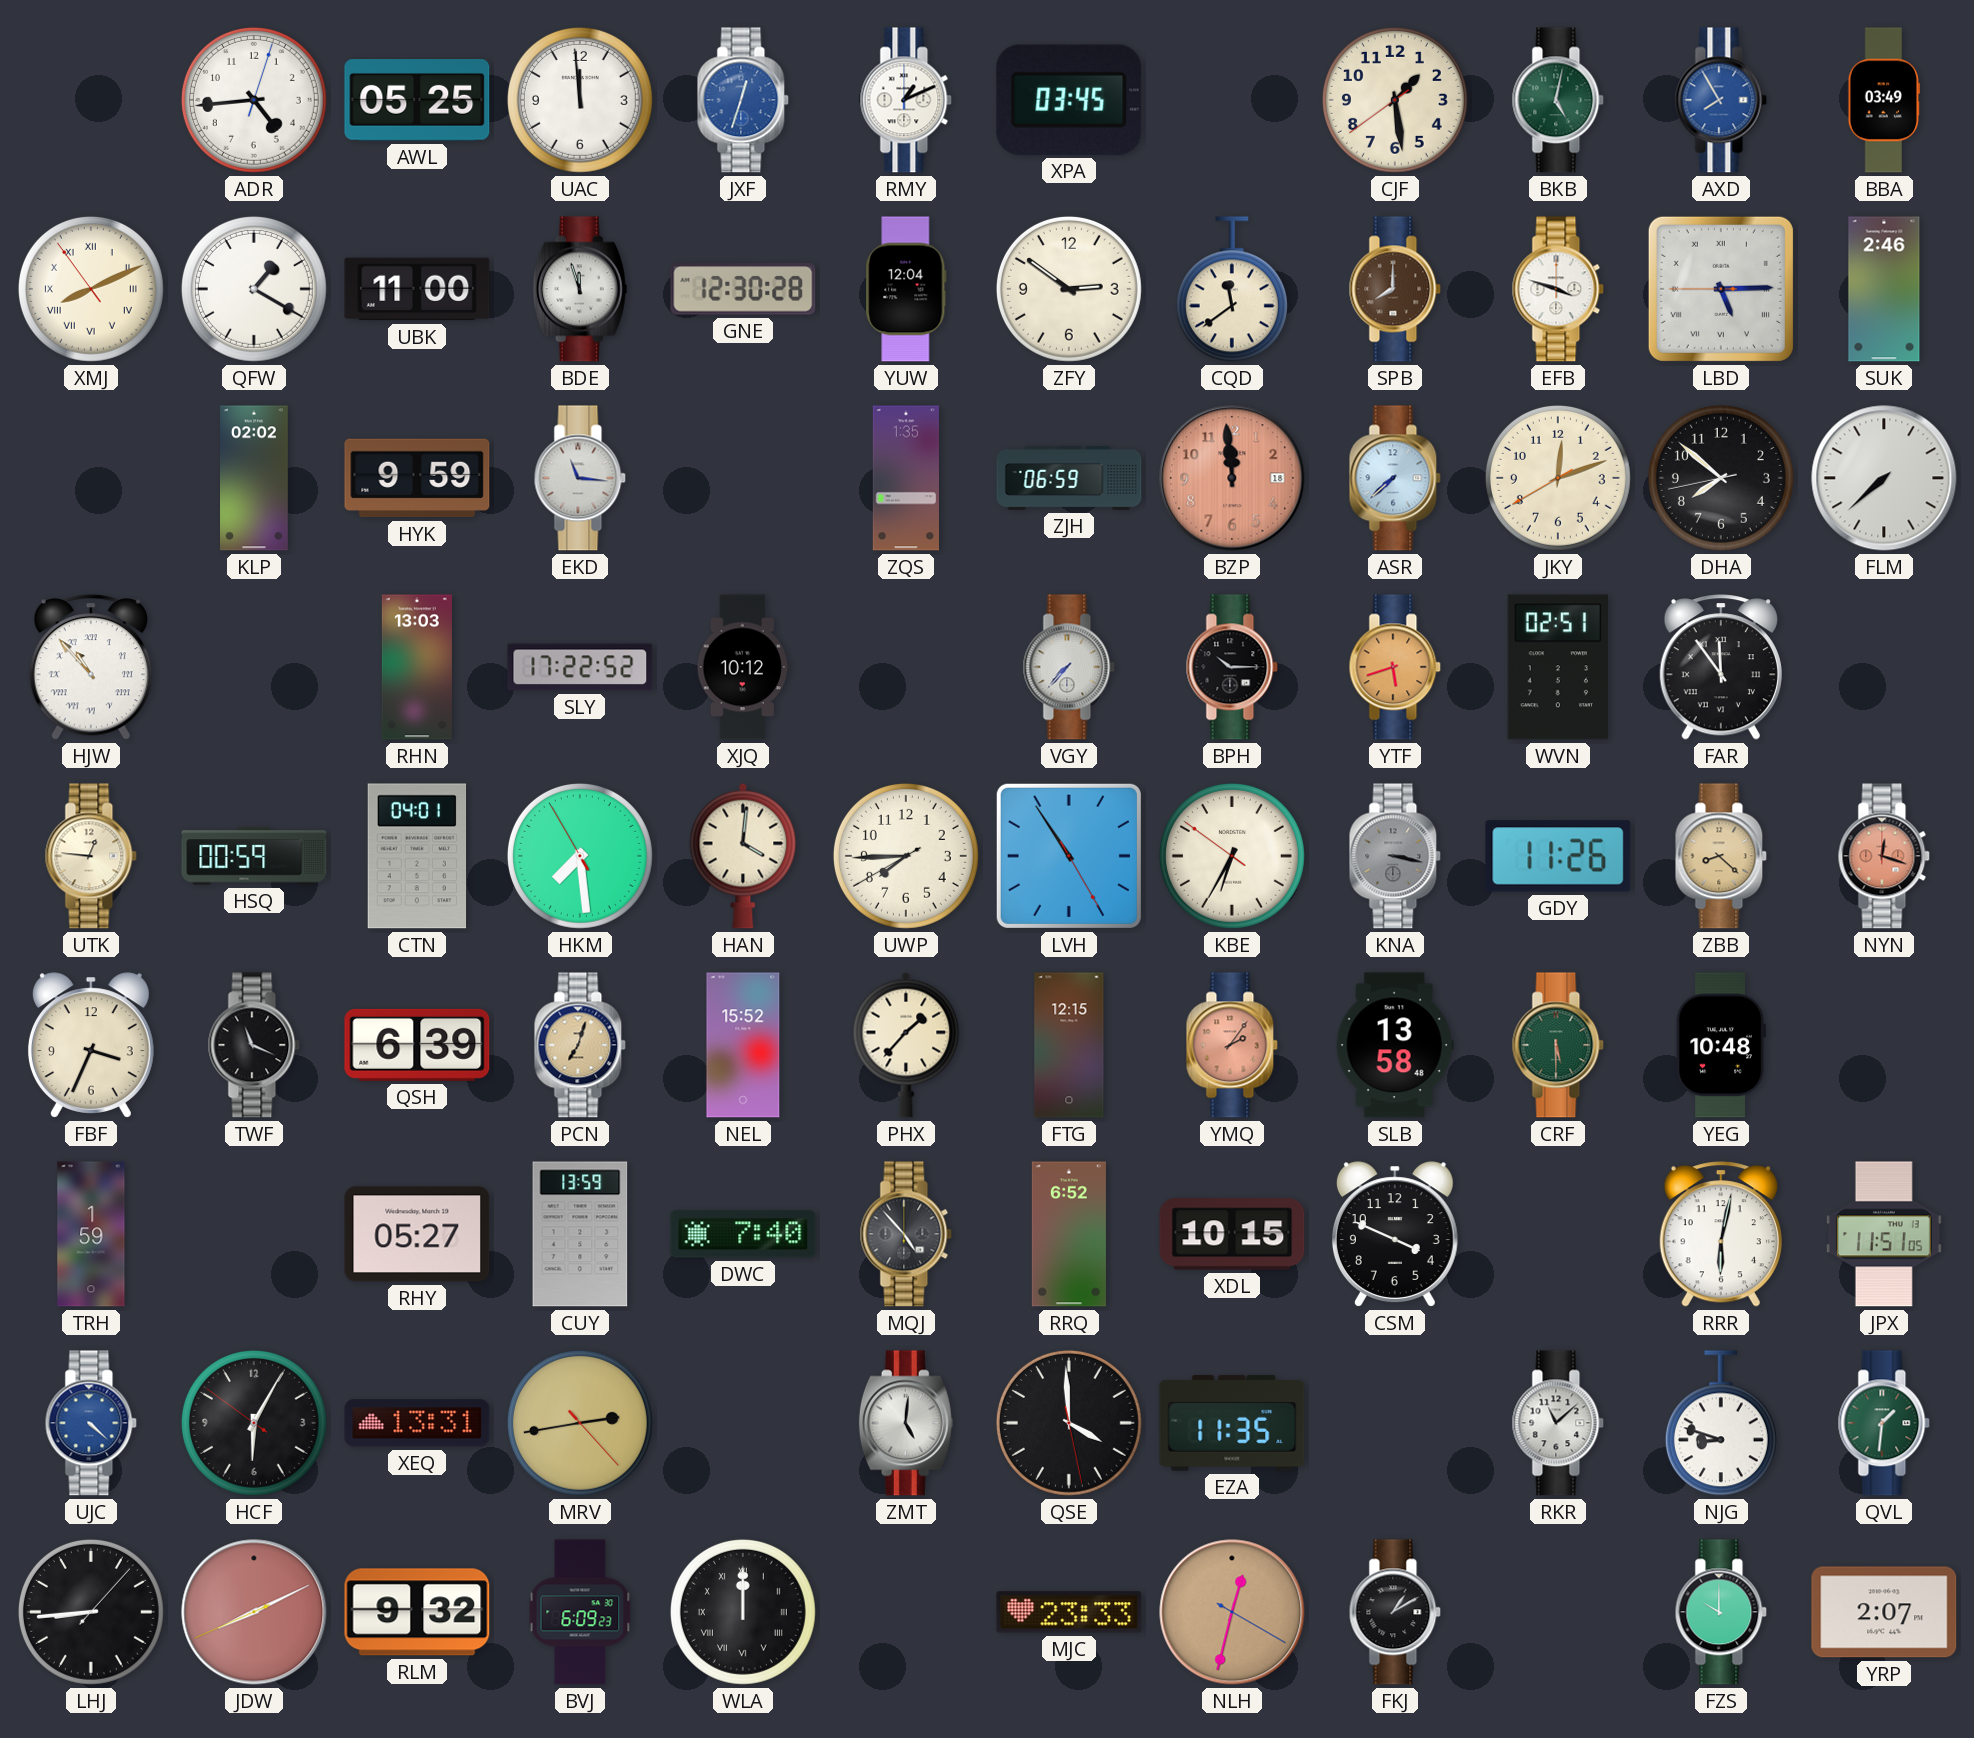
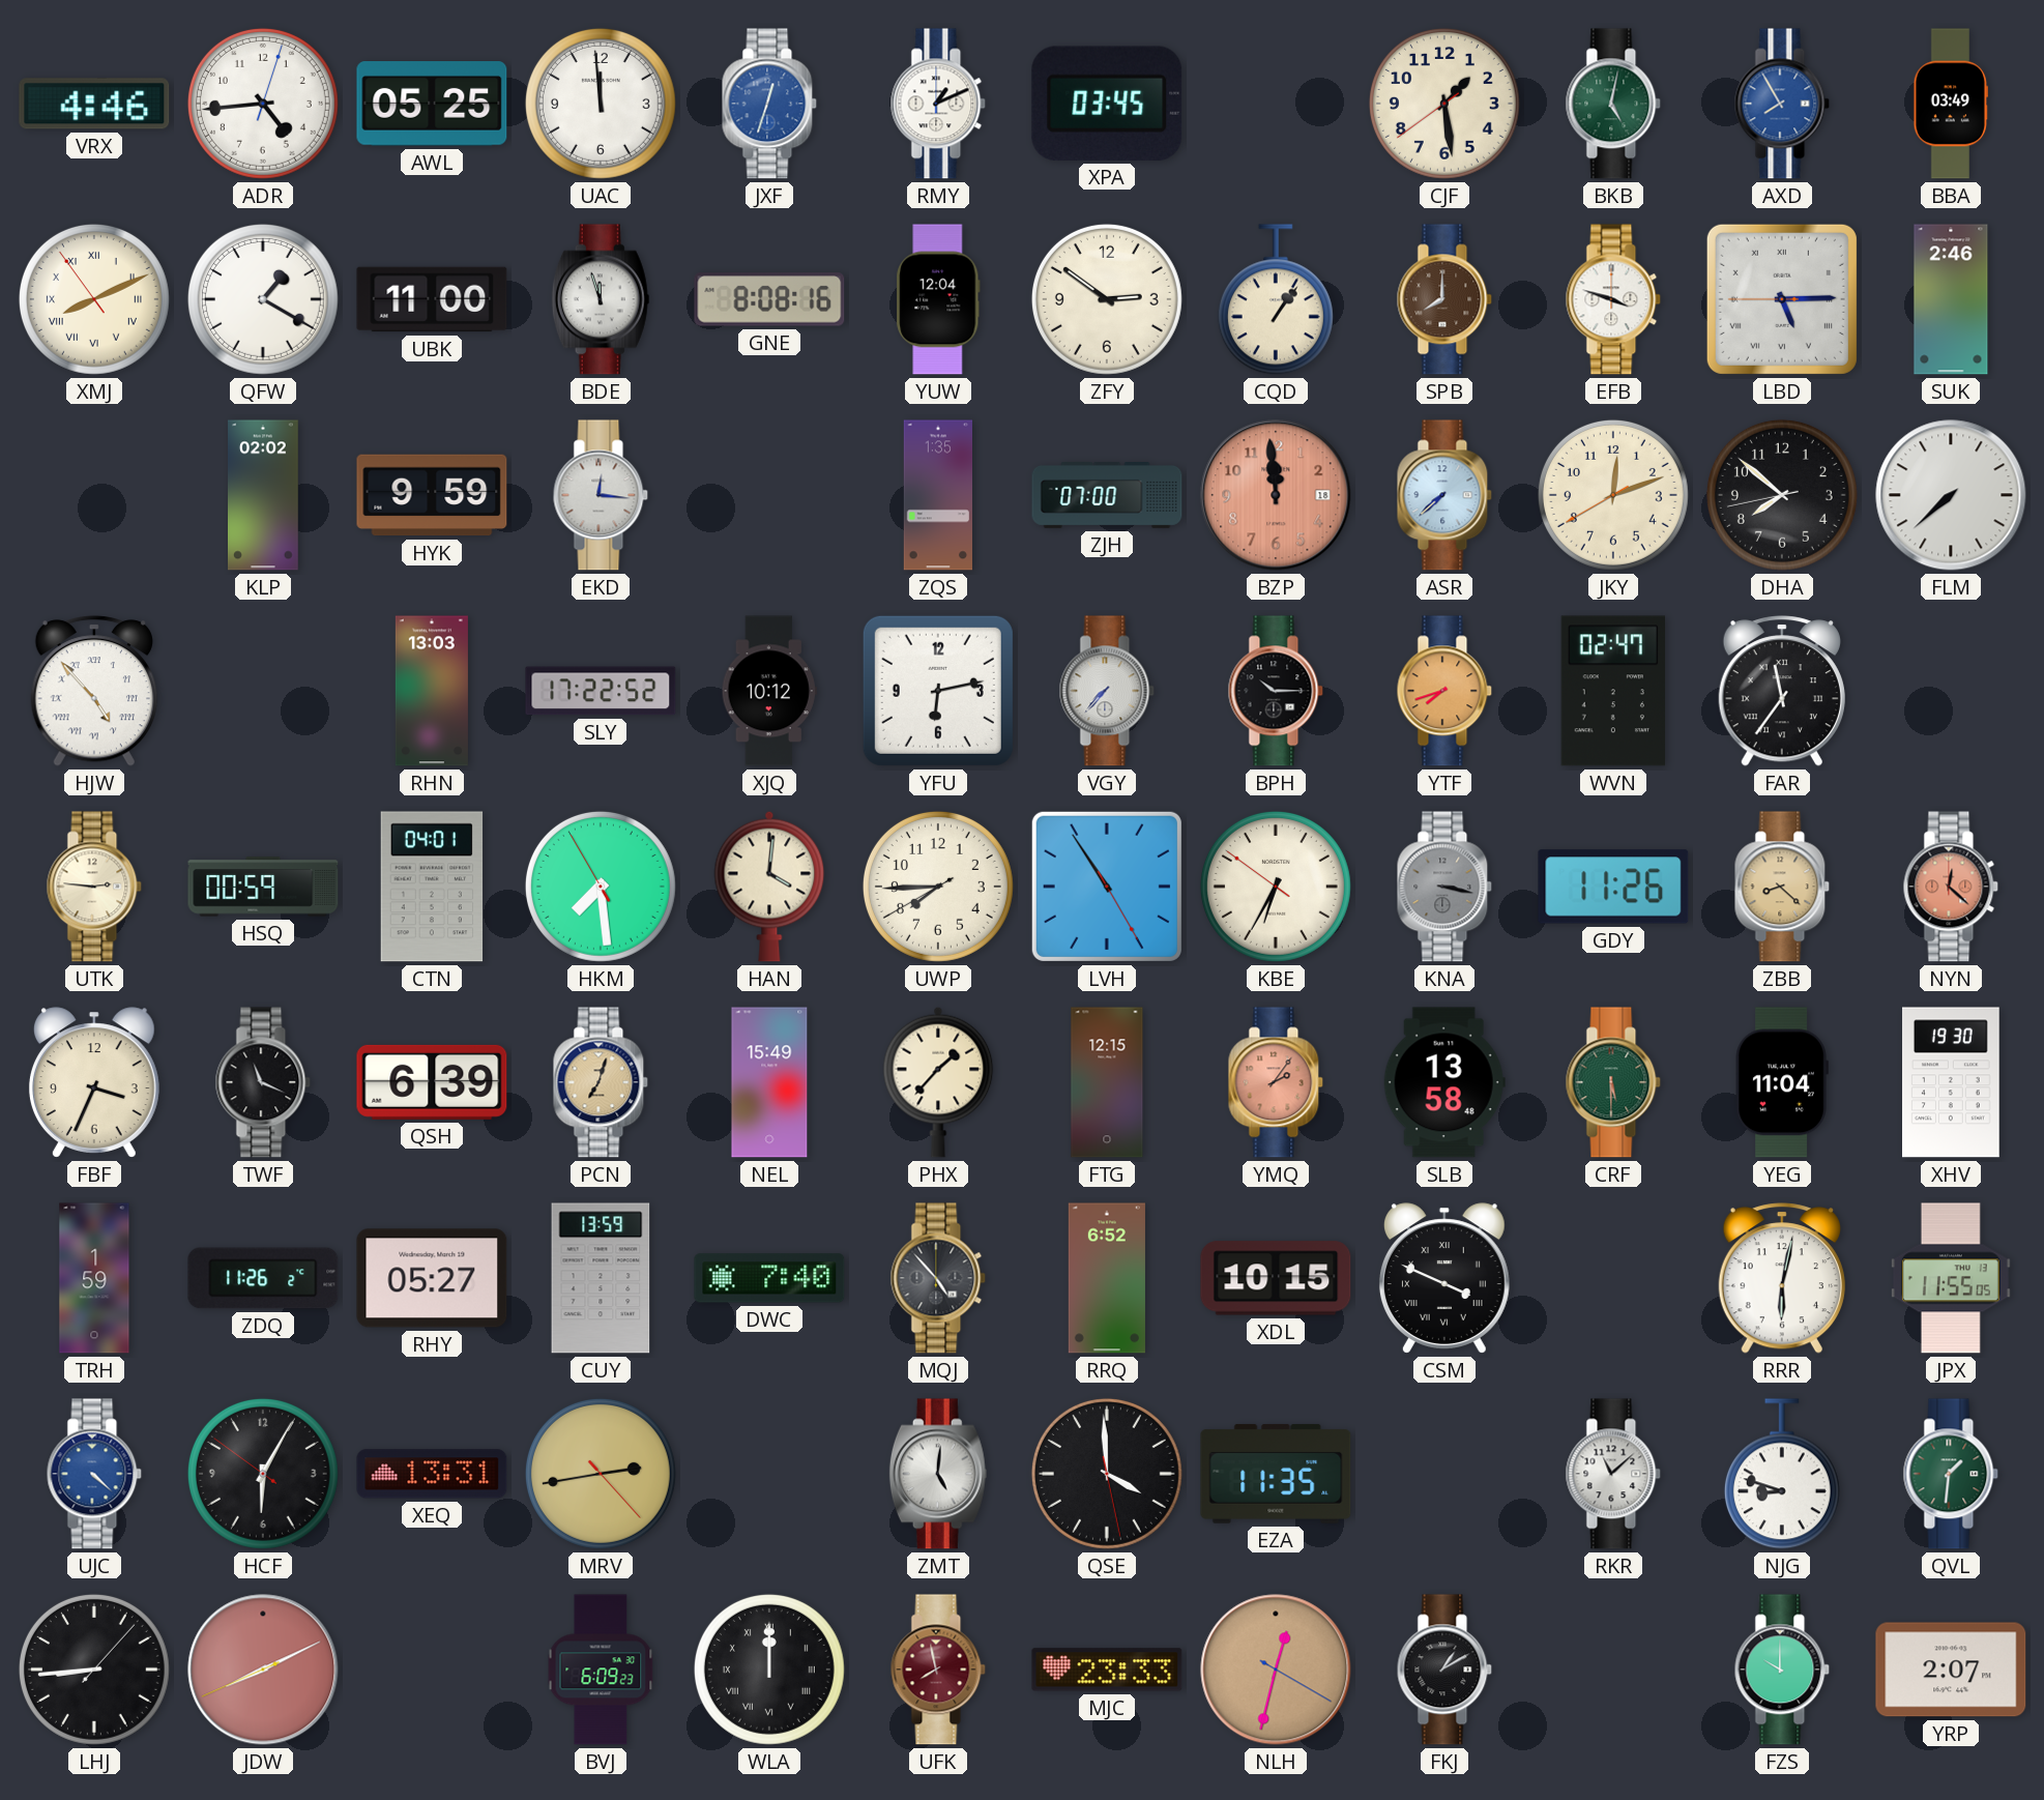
VRX: none -> 4:46
GNE: 12:30 -> 8:08
CQD: 11:39 -> 1:06
EKD: 11:16 -> 12:16
ZJH: 06:59 -> 07:00
HJW: 10:53 -> 4:53
YFU: none -> 6:13
YTF: 5:42 -> 7:42
WVN: 02:51 -> 02:47
FAR: 11:54 -> 11:36
UTK: 12:46 -> 2:46
NYN: 12:18 -> 12:22
NEL: 15:52 -> 15:49
YEG: 10:48 -> 11:04
XHV: none -> 19:30
ZDQ: none -> 11:26
CSM numerals: Arabic -> Roman
JPX: 11:51 -> 11:55
RLM: 9:32 -> none
UFK: none -> 7:58
